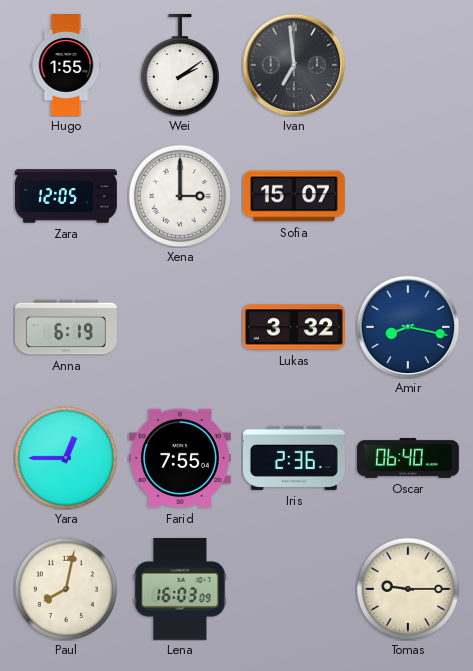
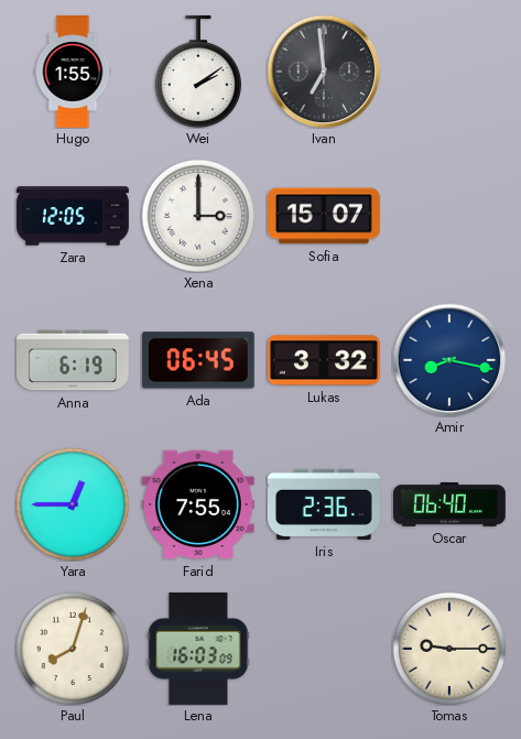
Ada: none -> 06:45
Paul: 8:02 -> 8:03
